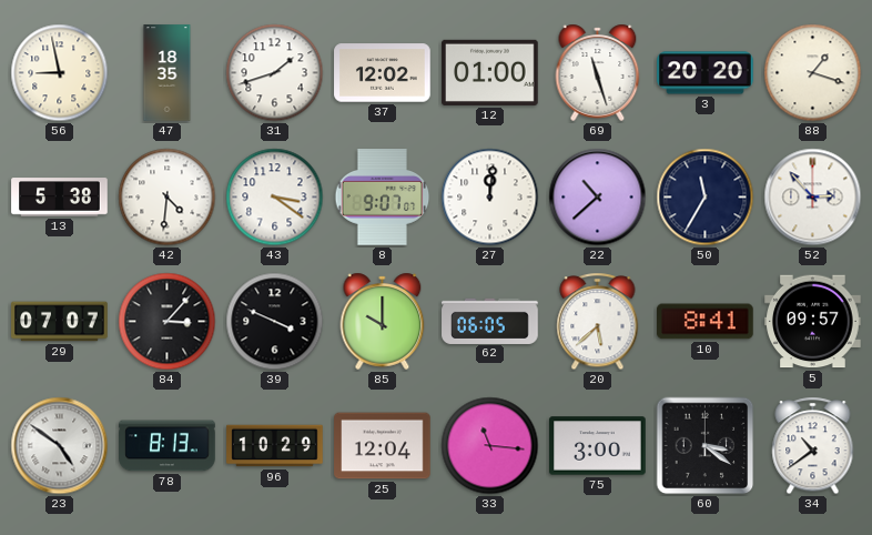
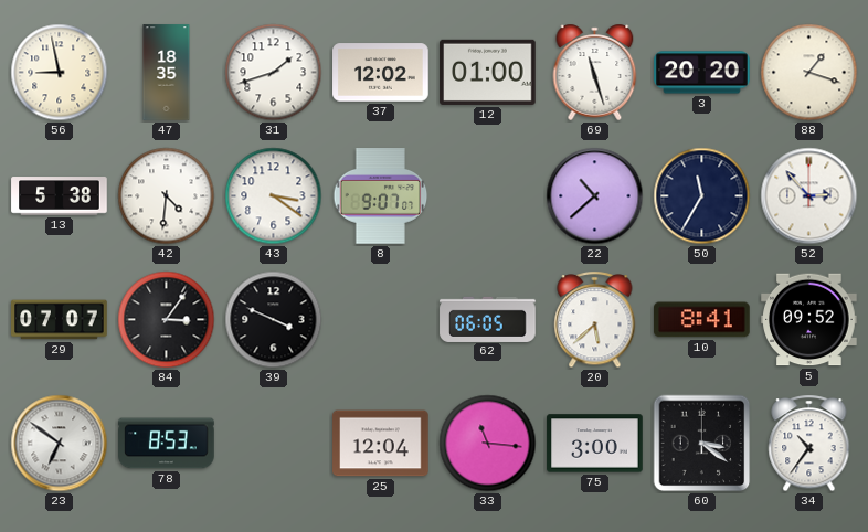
27: 12:01 -> none
84: 3:07 -> 3:06
85: 10:00 -> none
5: 09:57 -> 09:52
23: 4:51 -> 6:51
78: 8:13 -> 8:53
96: 10:29 -> none
34: 10:39 -> 10:36
